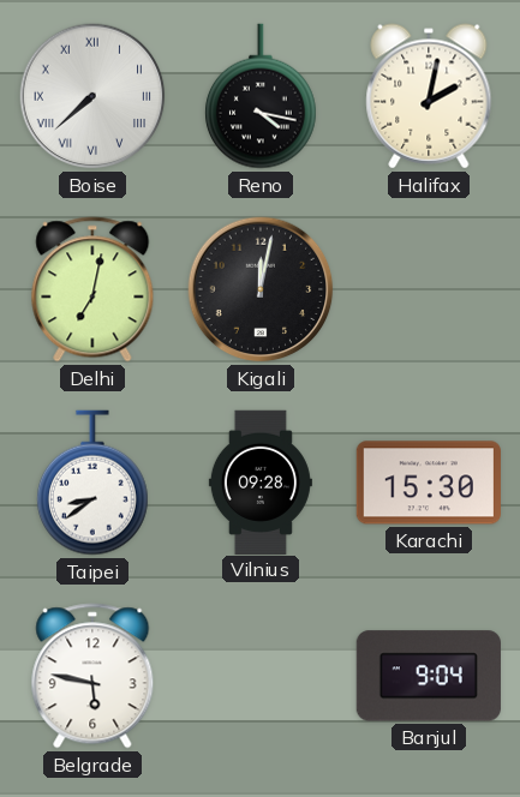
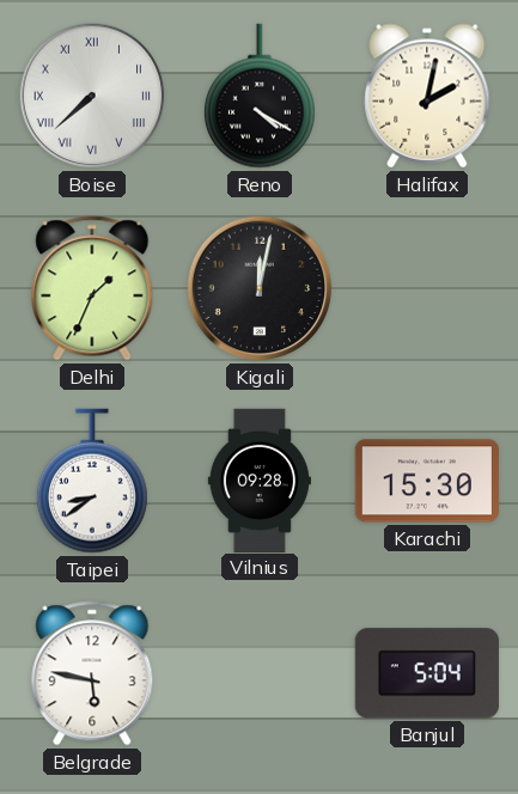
Reno: 4:17 -> 4:20
Delhi: 7:02 -> 1:34
Banjul: 9:04 -> 5:04
